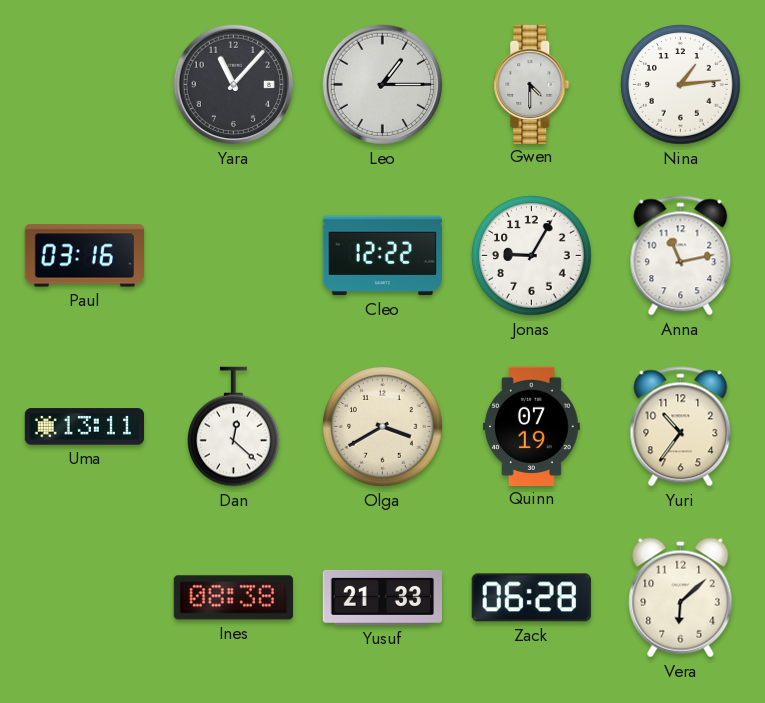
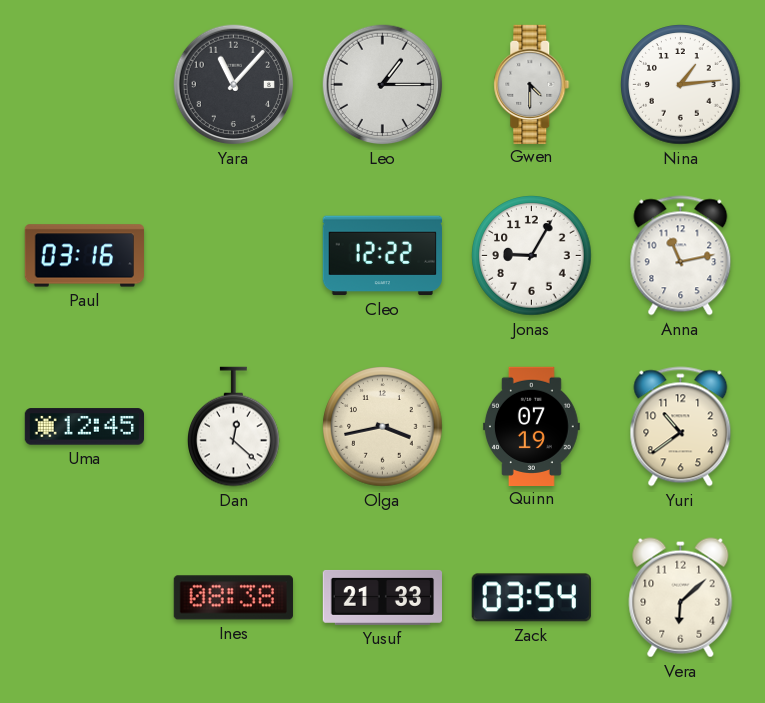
Uma: 13:11 -> 12:45
Olga: 3:40 -> 3:43
Yuri: 10:36 -> 10:39
Zack: 06:28 -> 03:54
